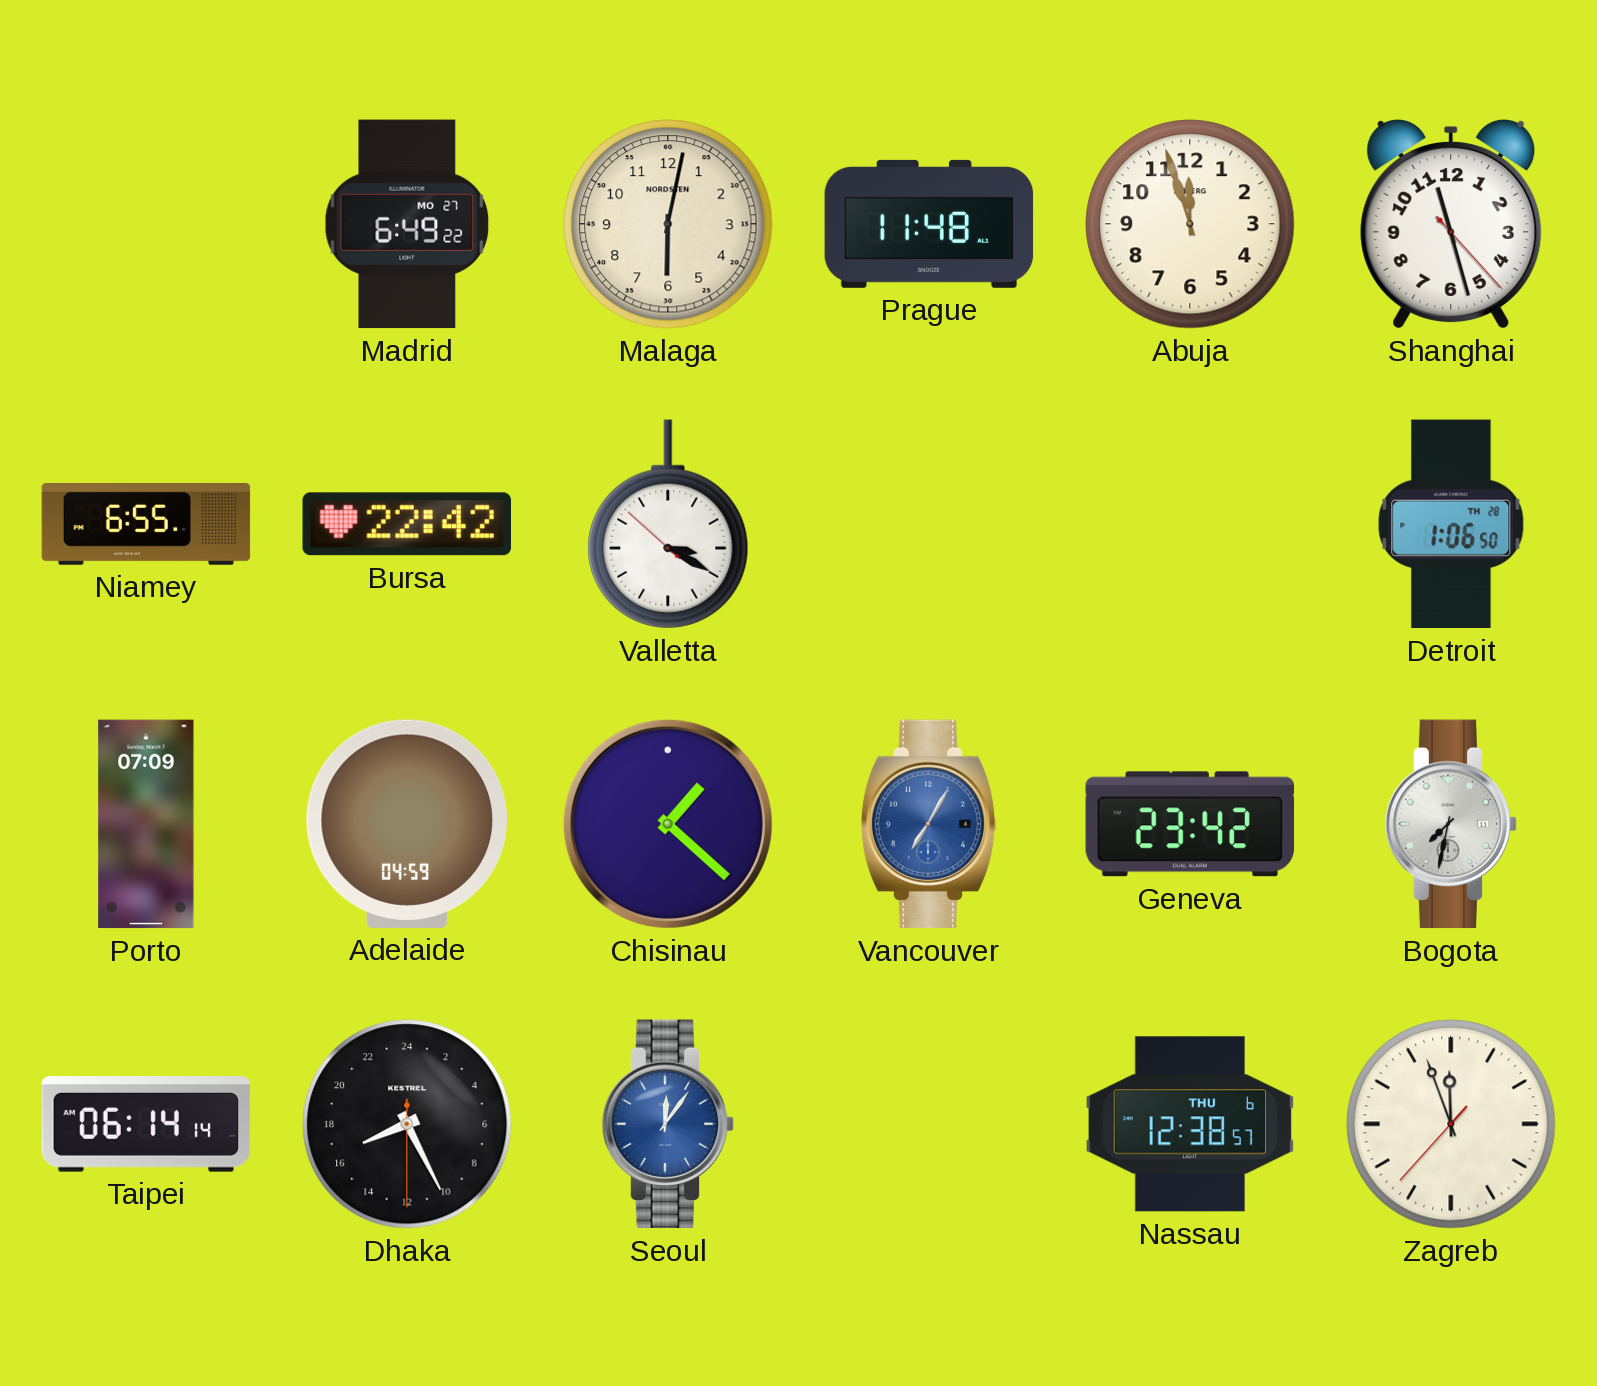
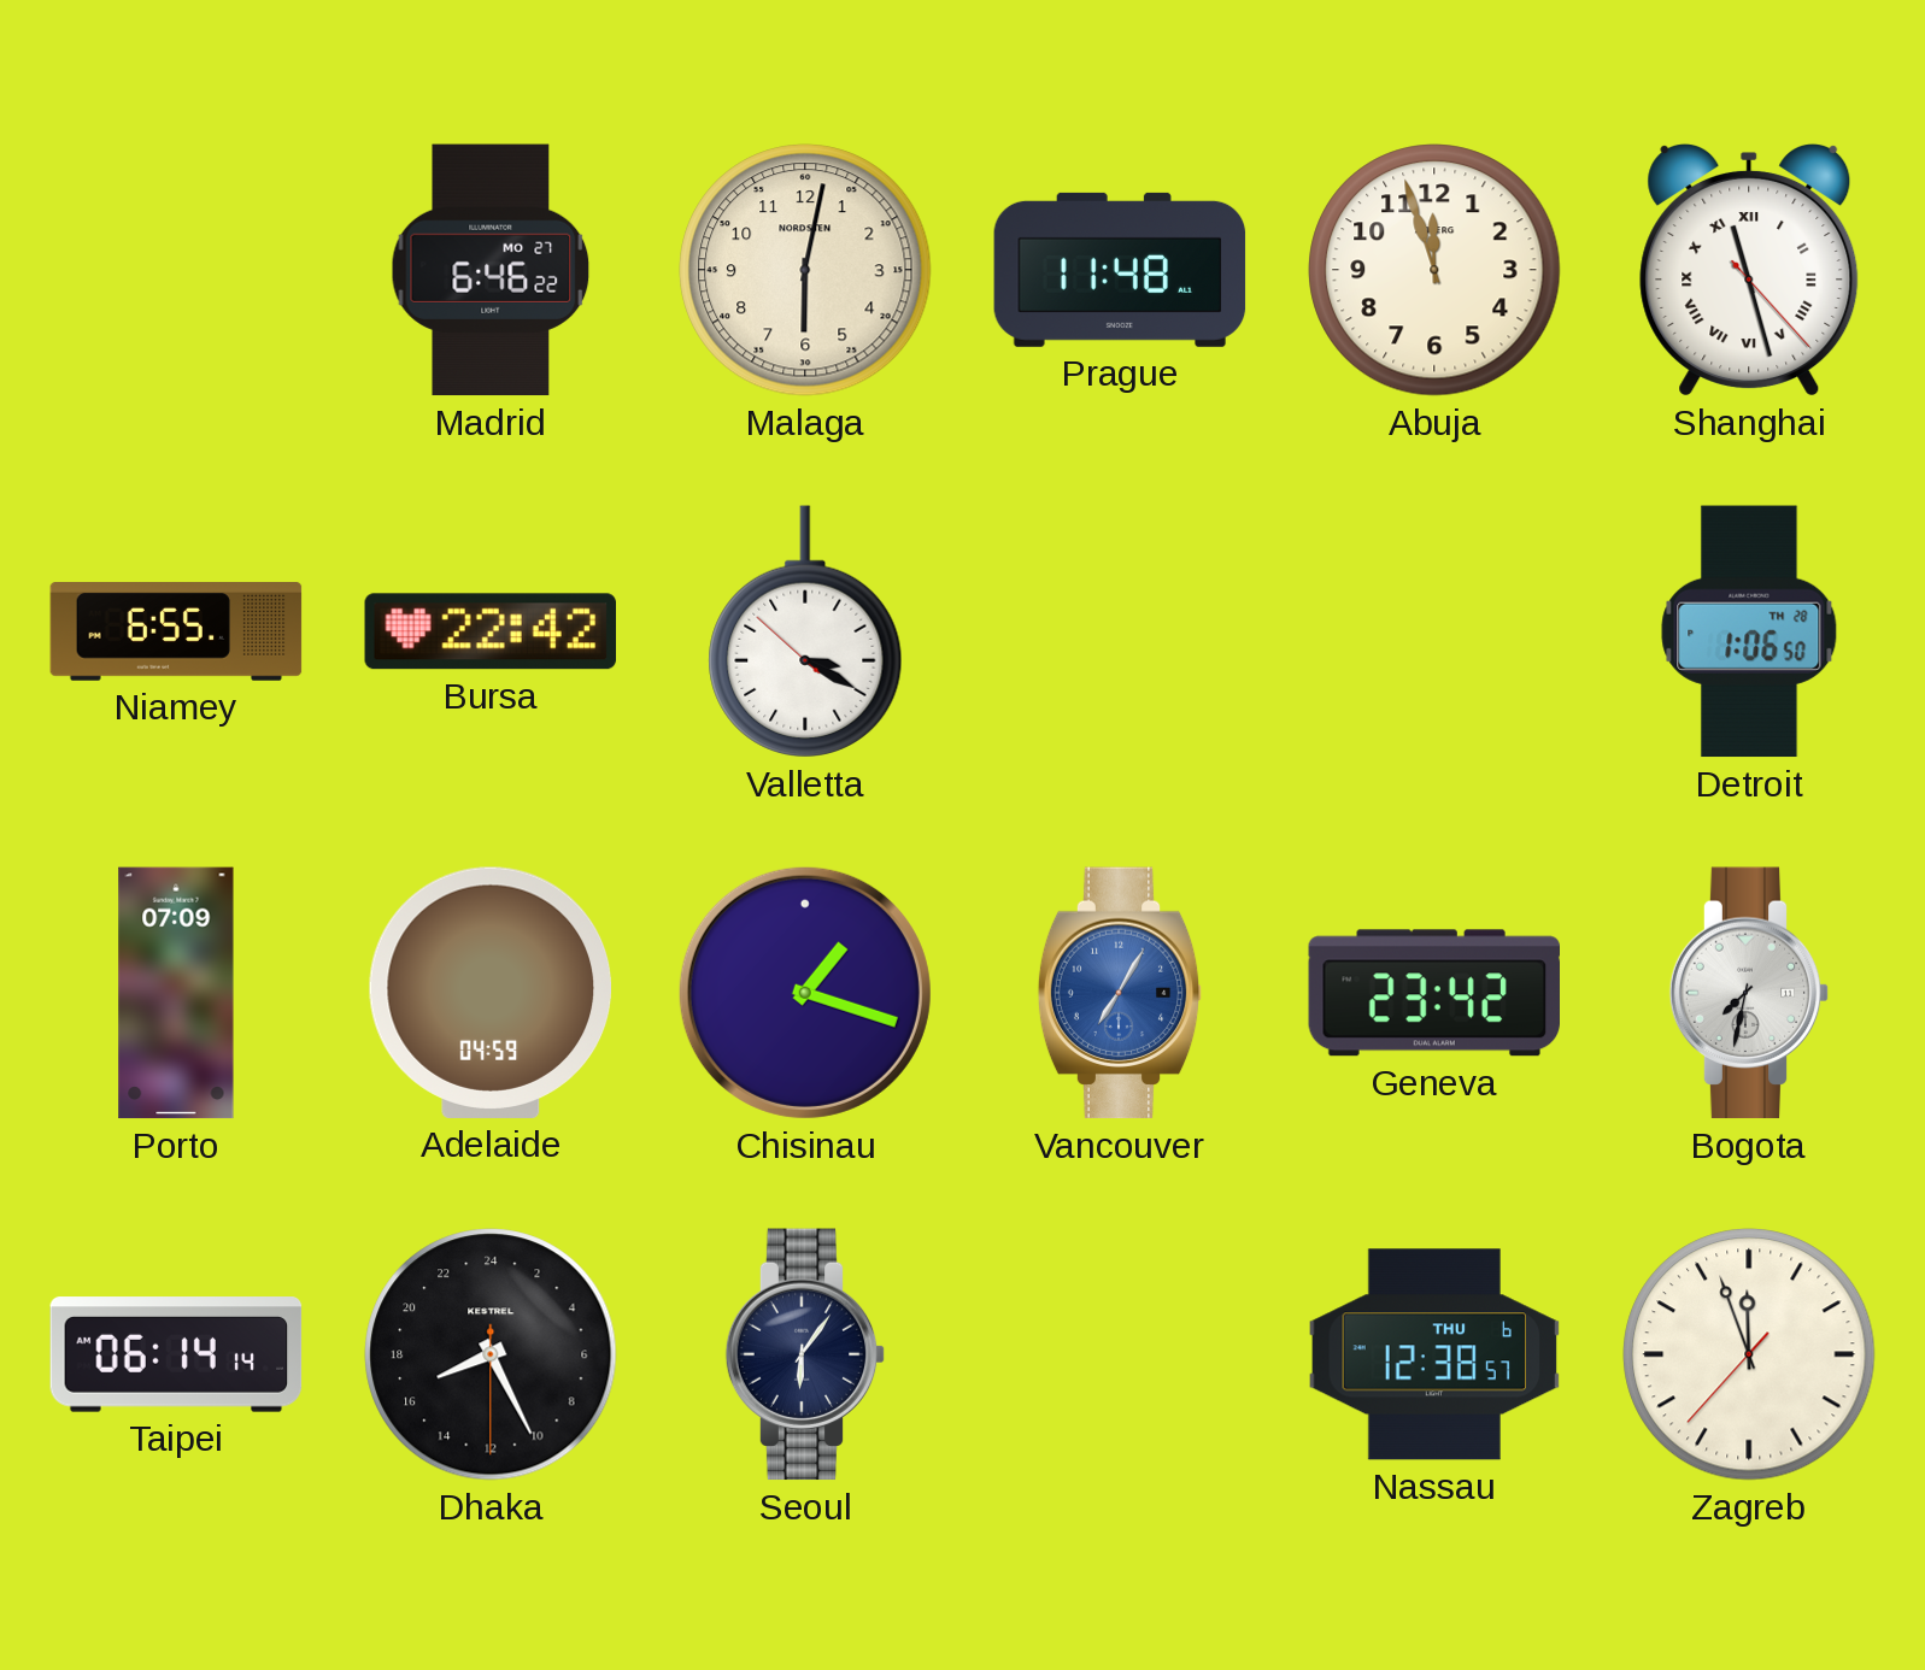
Madrid: 6:49 -> 6:46
Shanghai numerals: Arabic -> Roman
Chisinau: 1:22 -> 1:18
Seoul: 12:06 -> 6:06
Seoul dial: blue -> navy
